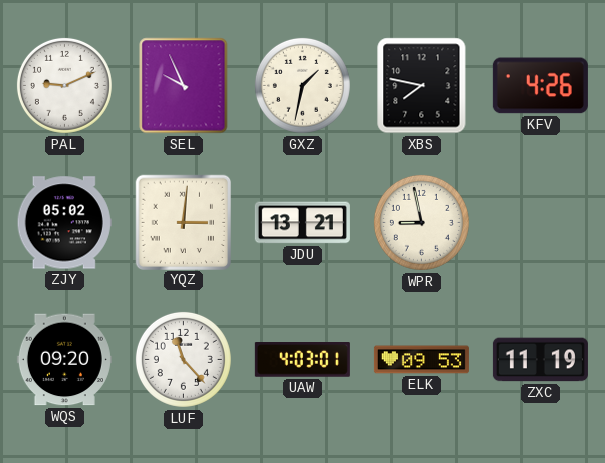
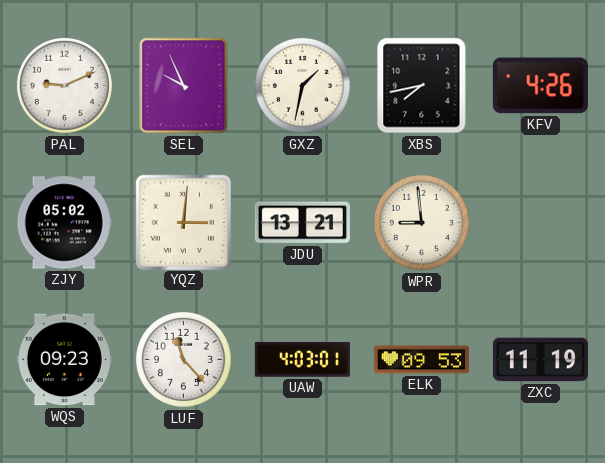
XBS: 7:47 -> 7:43
WPR: 8:58 -> 8:59
WQS: 09:20 -> 09:23
